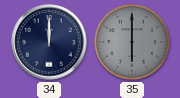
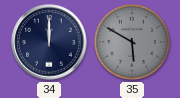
35: 6:00 -> 5:50
